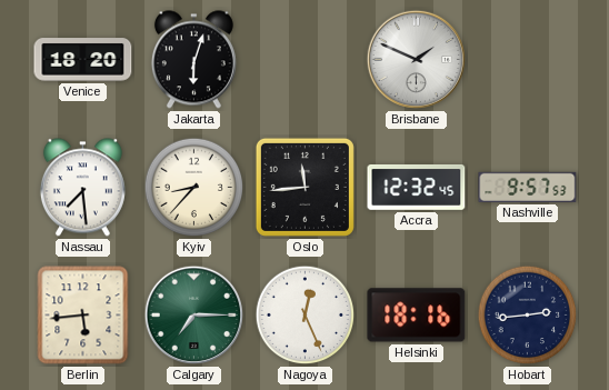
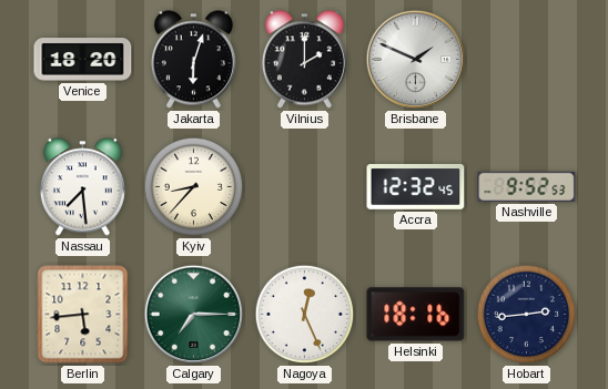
Vilnius: none -> 2:00
Oslo: 11:44 -> none
Nashville: 9:57 -> 9:52
